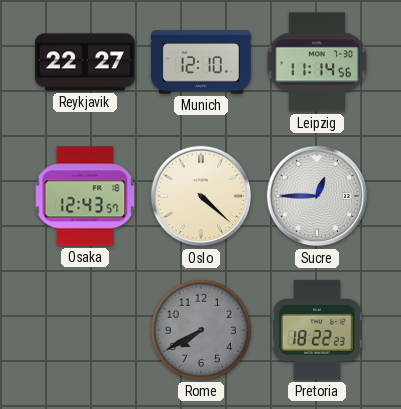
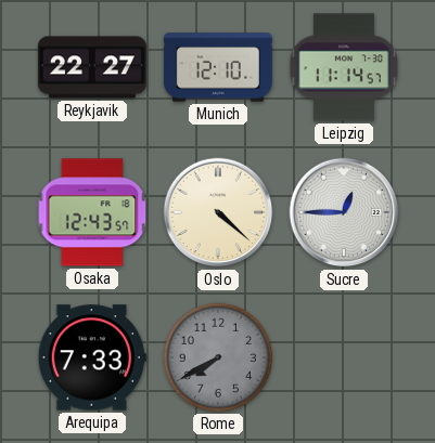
Leipzig: 11:14:56 -> 11:14:57
Arequipa: none -> 7:33
Pretoria: 18:22 -> none
